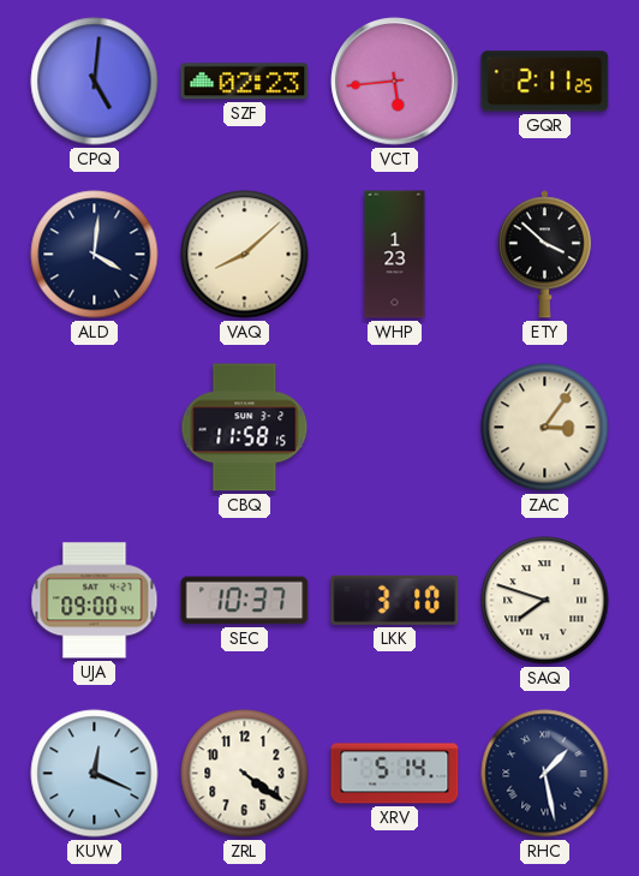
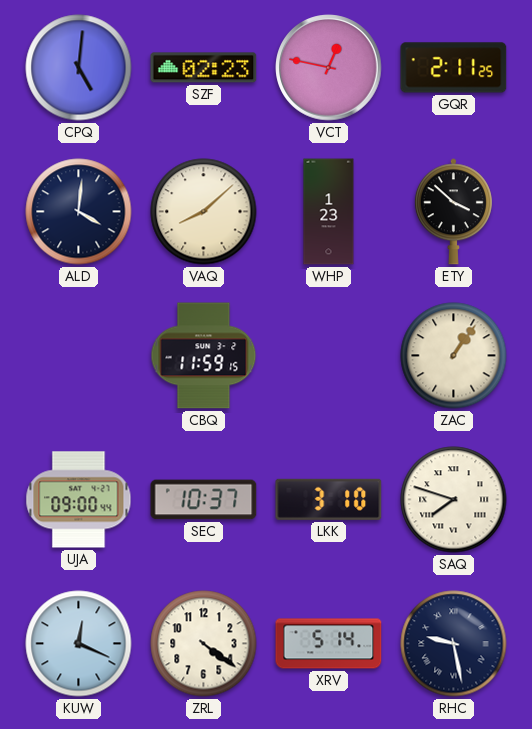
VCT: 5:44 -> 12:47
CBQ: 11:58 -> 11:59
ZAC: 3:06 -> 1:06
RHC: 1:28 -> 9:28
